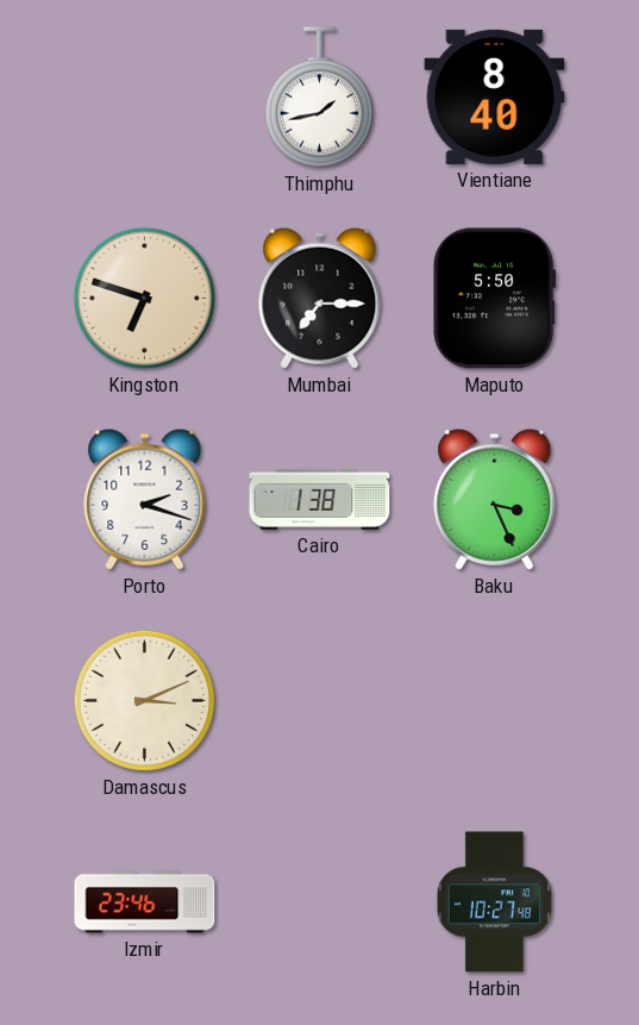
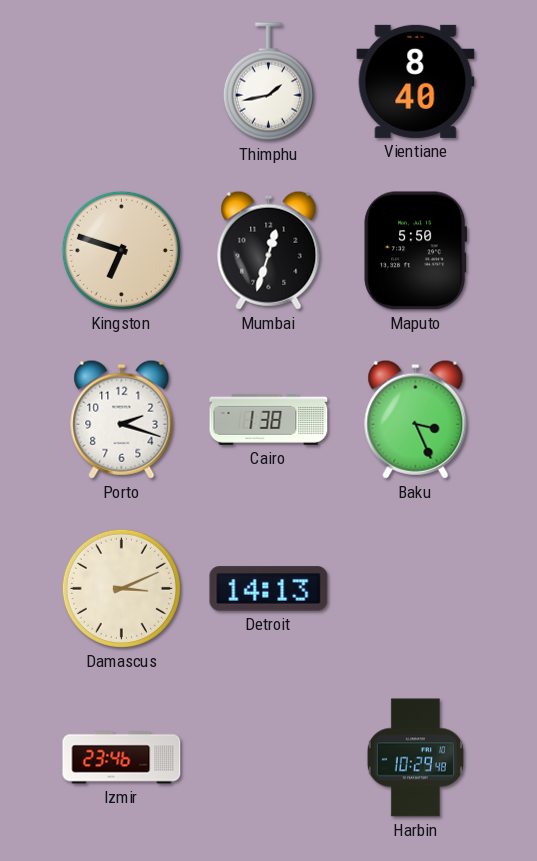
Mumbai: 7:15 -> 12:33
Detroit: none -> 14:13
Harbin: 10:27 -> 10:29
